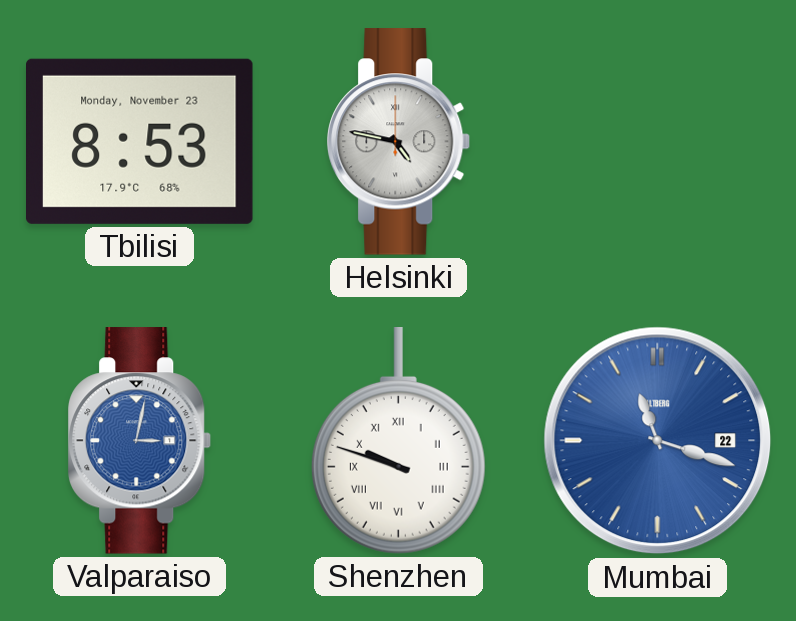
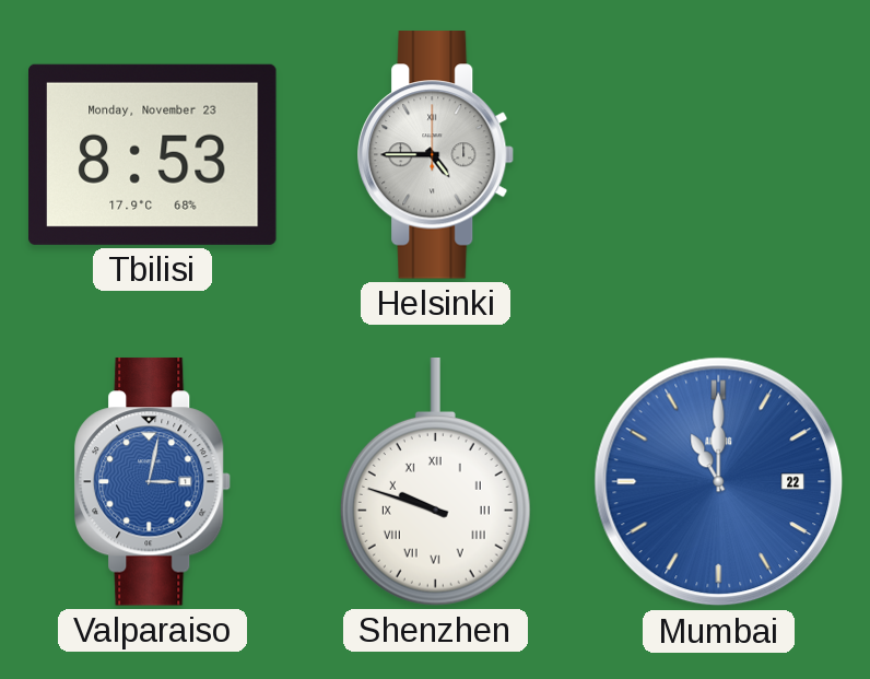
Helsinki: 4:47 -> 4:45
Mumbai: 11:18 -> 11:00
